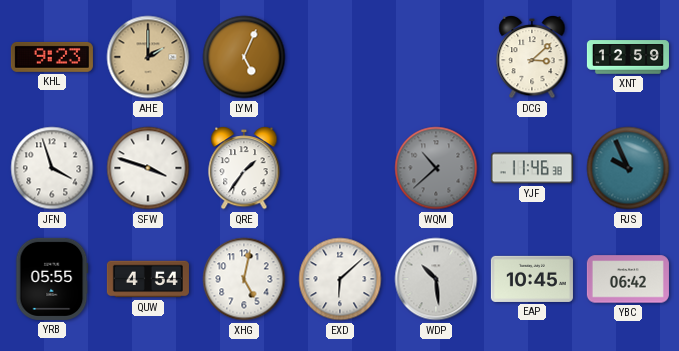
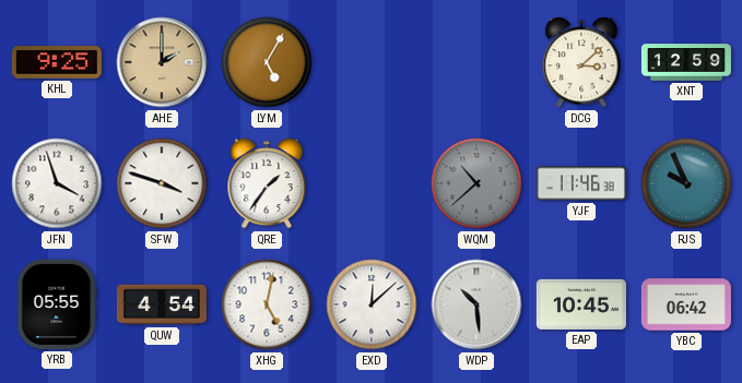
KHL: 9:23 -> 9:25
LYM: 5:04 -> 5:05
EXD: 6:08 -> 12:08
